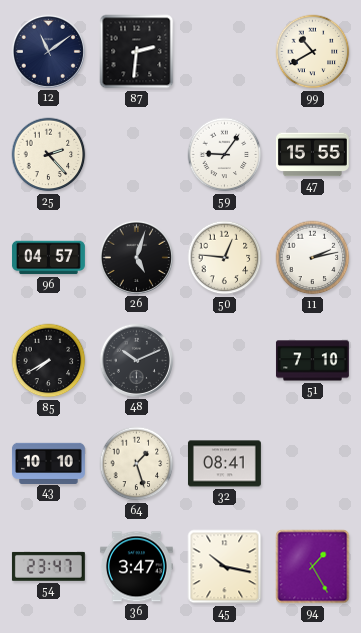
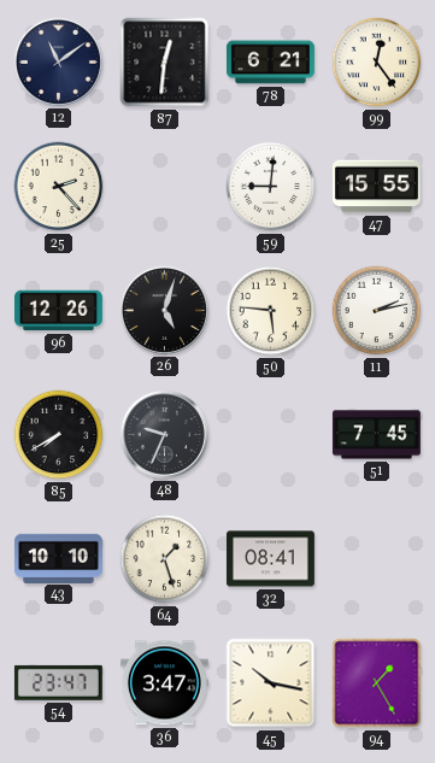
87: 2:31 -> 12:31
78: none -> 6:21
99: 10:40 -> 12:24
59: 9:06 -> 9:01
96: 04:57 -> 12:26
50: 12:46 -> 5:46
48: 10:11 -> 9:34
51: 7:10 -> 7:45
